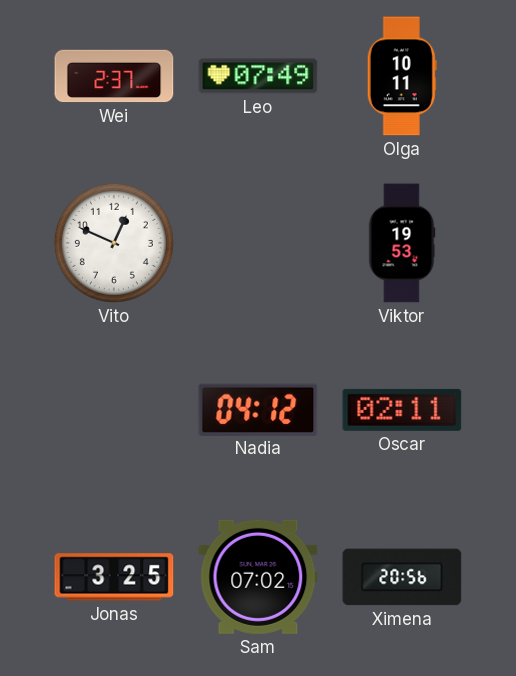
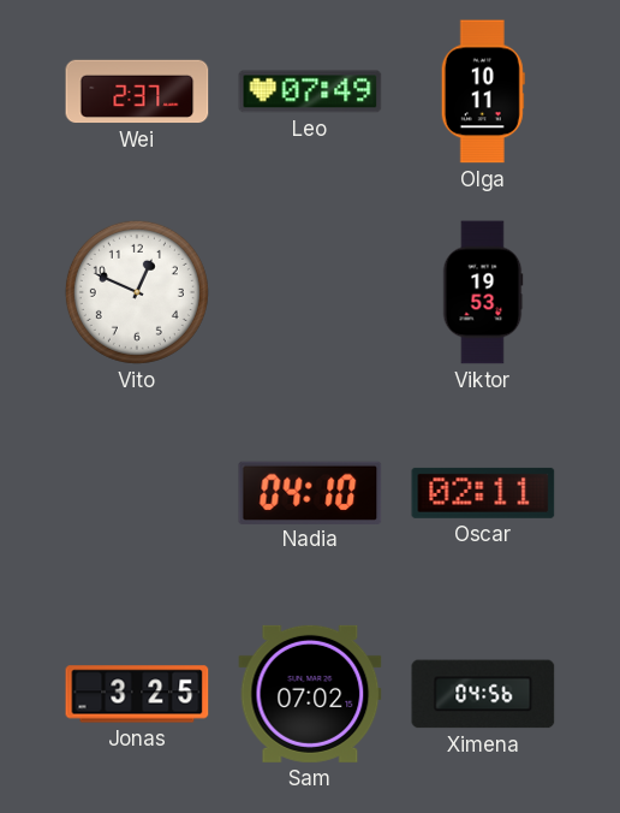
Nadia: 04:12 -> 04:10
Ximena: 20:56 -> 04:56
